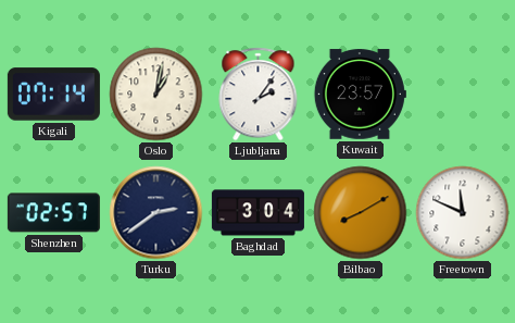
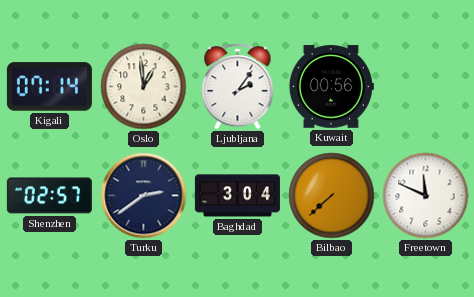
Oslo: 1:02 -> 12:59
Kuwait: 23:57 -> 00:56
Bilbao: 8:10 -> 7:38
